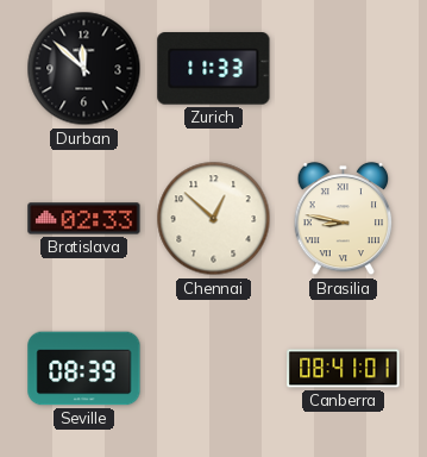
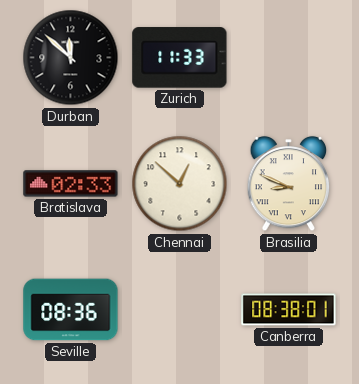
Brasilia: 8:47 -> 8:49
Seville: 08:39 -> 08:36
Canberra: 08:41 -> 08:38
